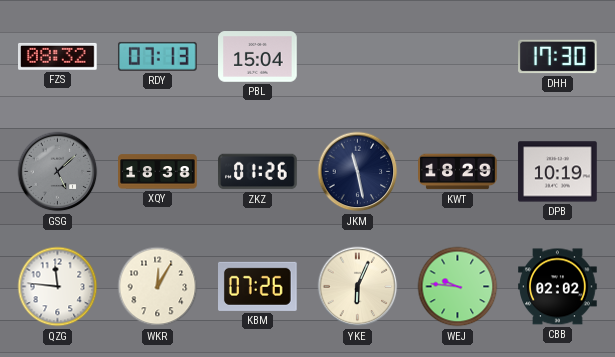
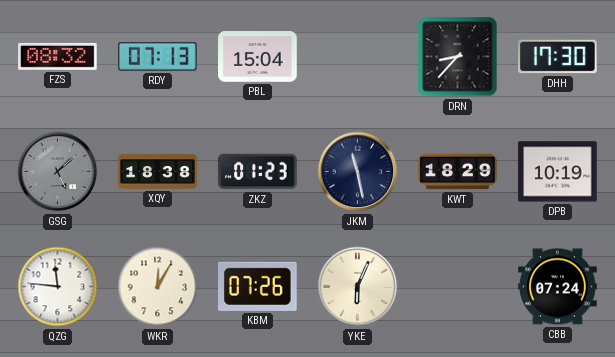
DRN: none -> 8:37
ZKZ: 01:26 -> 01:23
WEJ: 9:46 -> none
CBB: 02:02 -> 07:24
